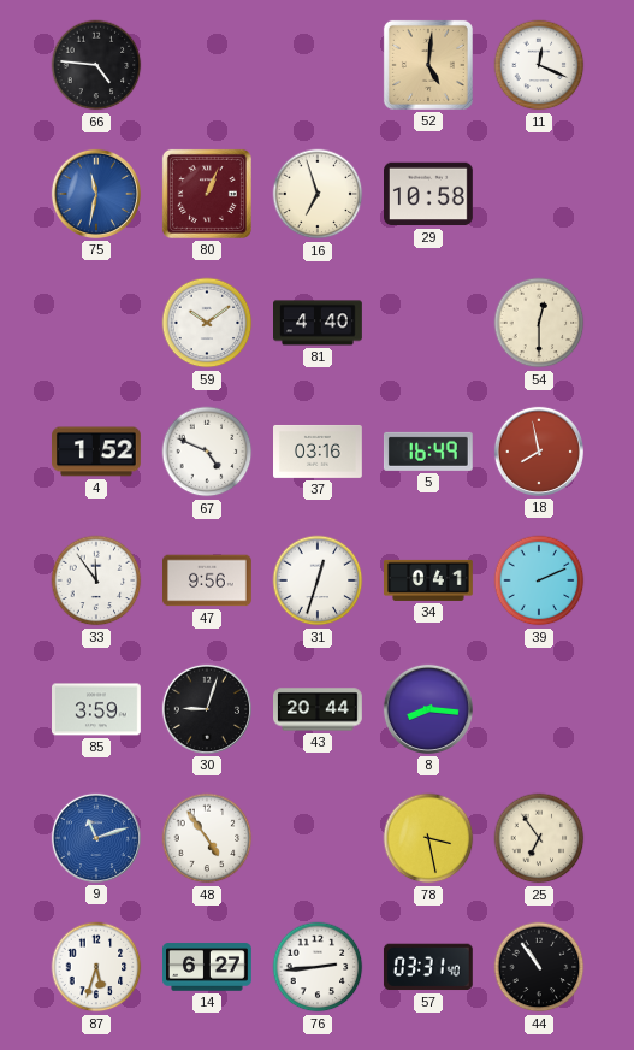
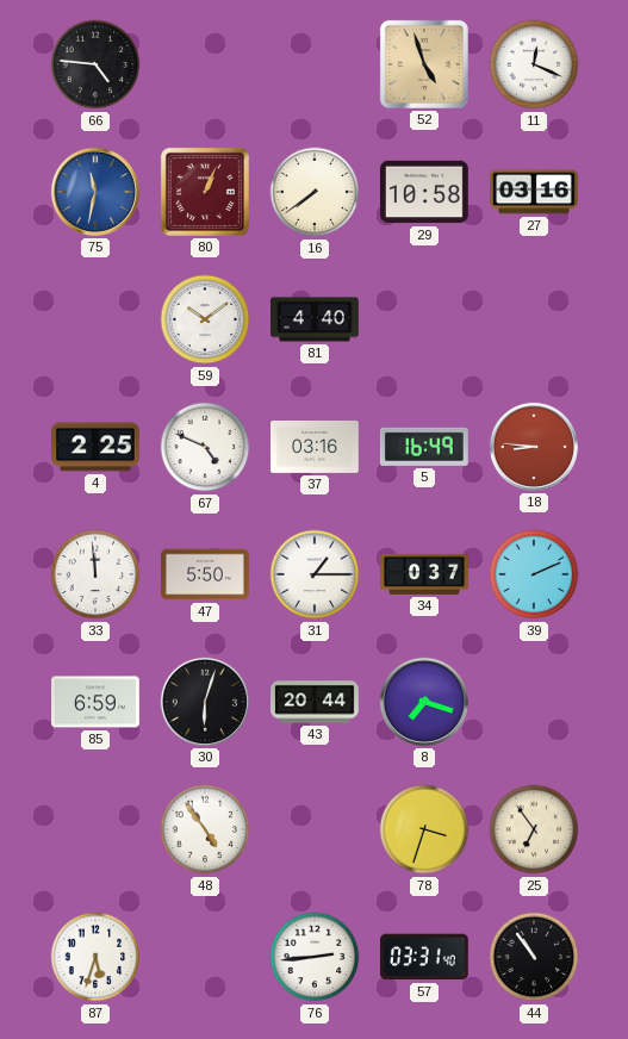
52: 5:01 -> 4:57
16: 6:57 -> 7:39
27: none -> 03:16
54: 12:30 -> none
4: 1:52 -> 2:25
18: 7:58 -> 8:46
33: 11:54 -> 11:59
47: 9:56 -> 5:50
31: 12:33 -> 1:15
34: 0:41 -> 0:37
85: 3:59 -> 6:59
30: 9:03 -> 6:03
8: 8:16 -> 7:18
9: 11:12 -> none
78: 3:28 -> 3:33
14: 6:27 -> none
